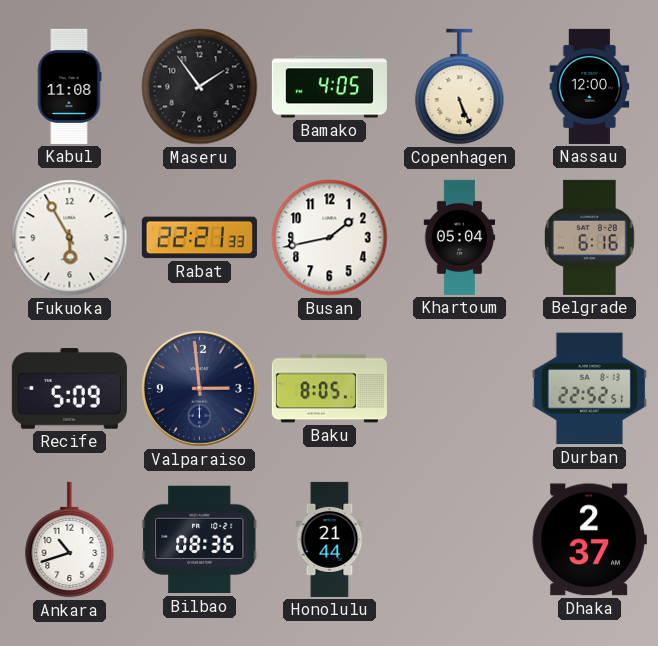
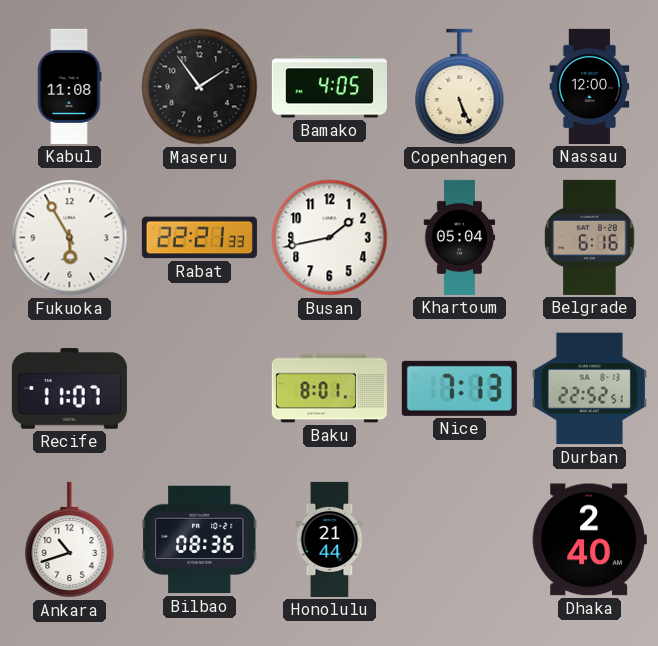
Recife: 5:09 -> 11:07
Valparaiso: 2:59 -> none
Baku: 8:05 -> 8:01
Nice: none -> 7:13
Dhaka: 2:37 -> 2:40
